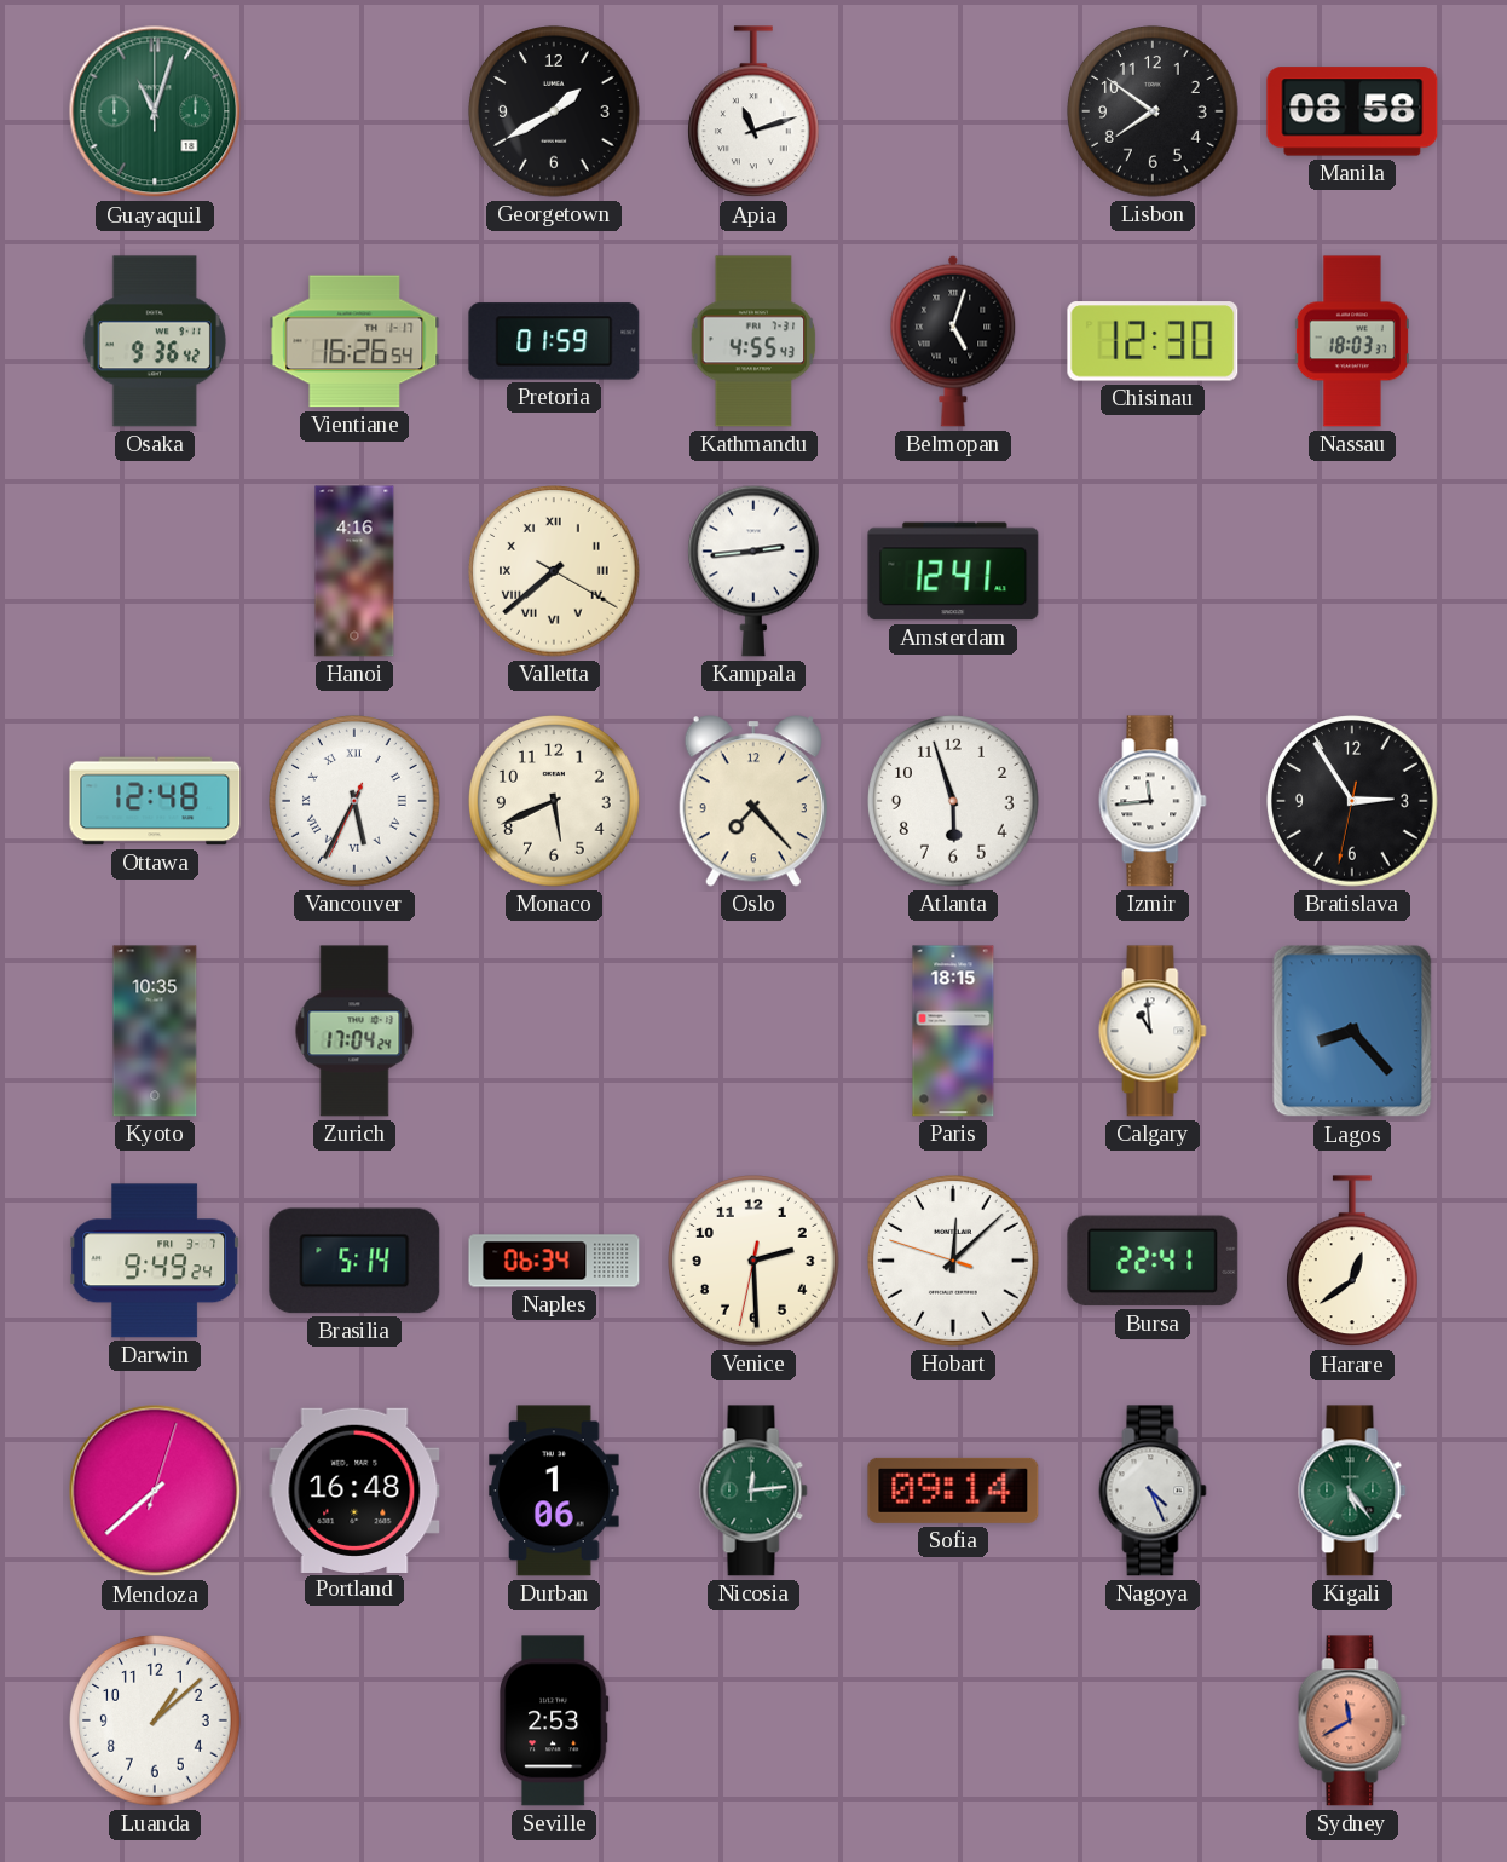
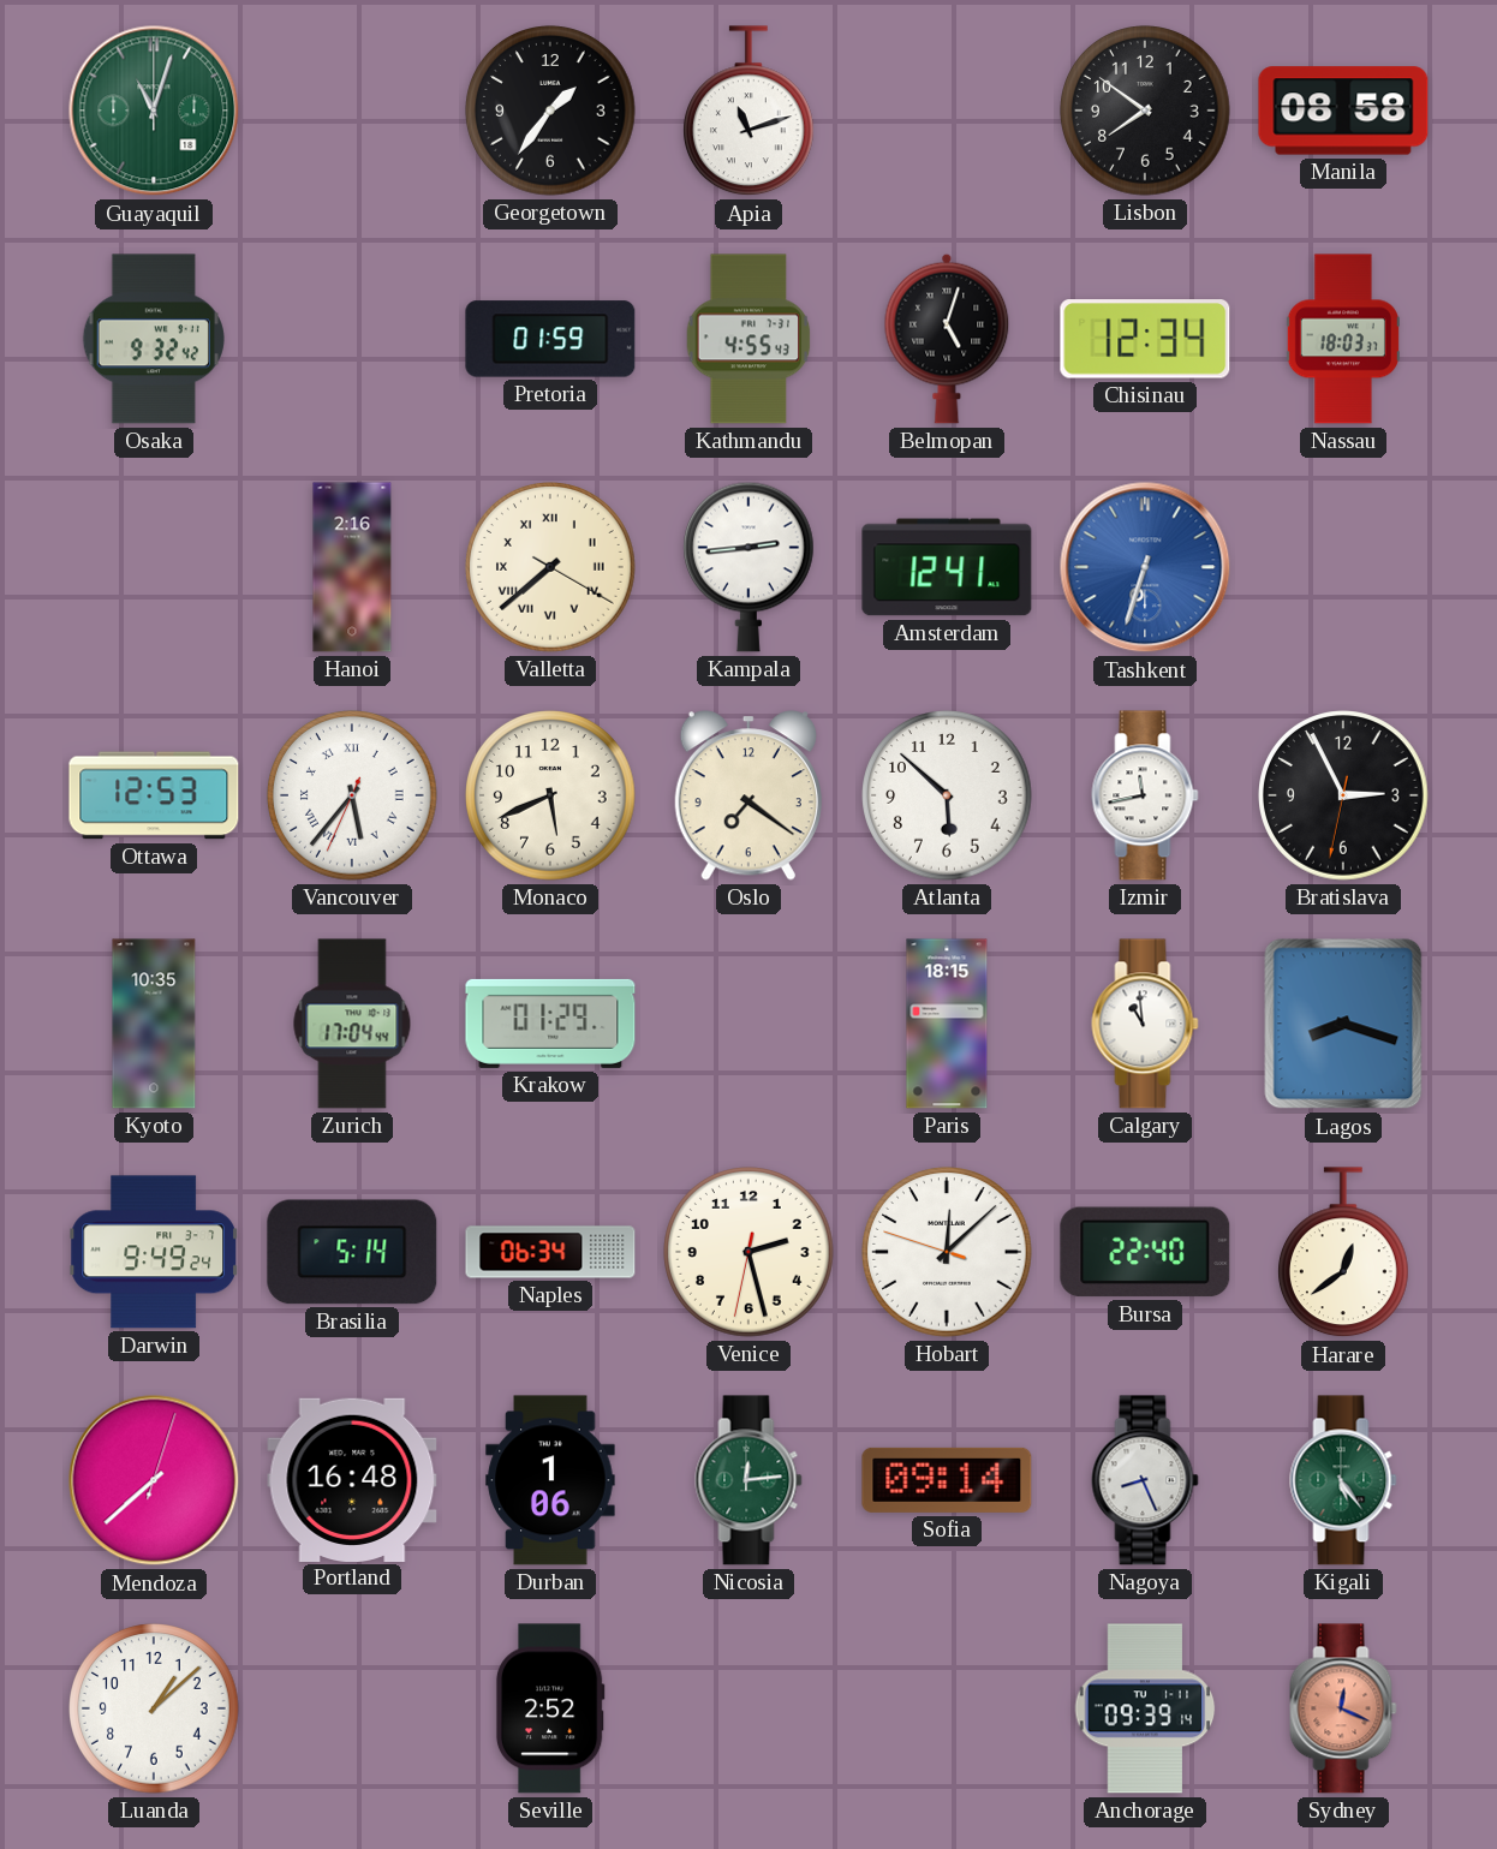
Georgetown: 1:40 -> 1:36
Osaka: 9:36 -> 9:32
Vientiane: 16:26 -> none
Chisinau: 12:30 -> 12:34
Hanoi: 4:16 -> 2:16
Tashkent: none -> 6:33
Ottawa: 12:48 -> 12:53
Vancouver: 5:34 -> 5:36
Oslo: 7:23 -> 7:21
Atlanta: 5:57 -> 5:52
Izmir: 11:44 -> 11:43
Bratislava: 2:54 -> 2:55
Zurich: 17:04:24 -> 17:04:44
Krakow: none -> 01:29
Lagos: 8:23 -> 8:18
Venice: 2:29 -> 2:27
Bursa: 22:41 -> 22:40
Nagoya: 4:26 -> 8:26
Seville: 2:53 -> 2:52
Anchorage: none -> 09:39
Sydney: 11:40 -> 12:19
